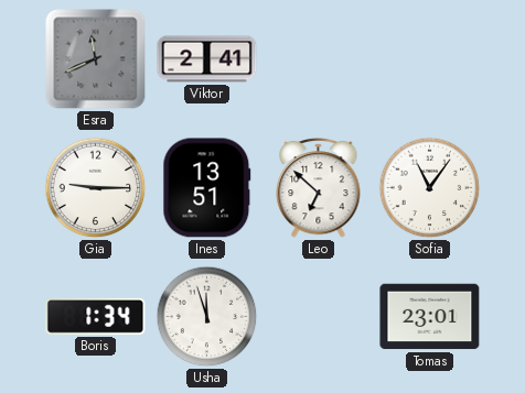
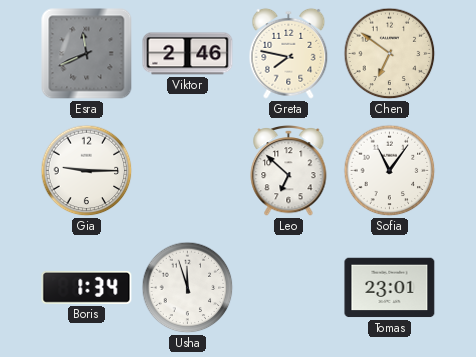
Viktor: 2:41 -> 2:46
Greta: none -> 7:47
Chen: none -> 6:51
Ines: 13:51 -> none
